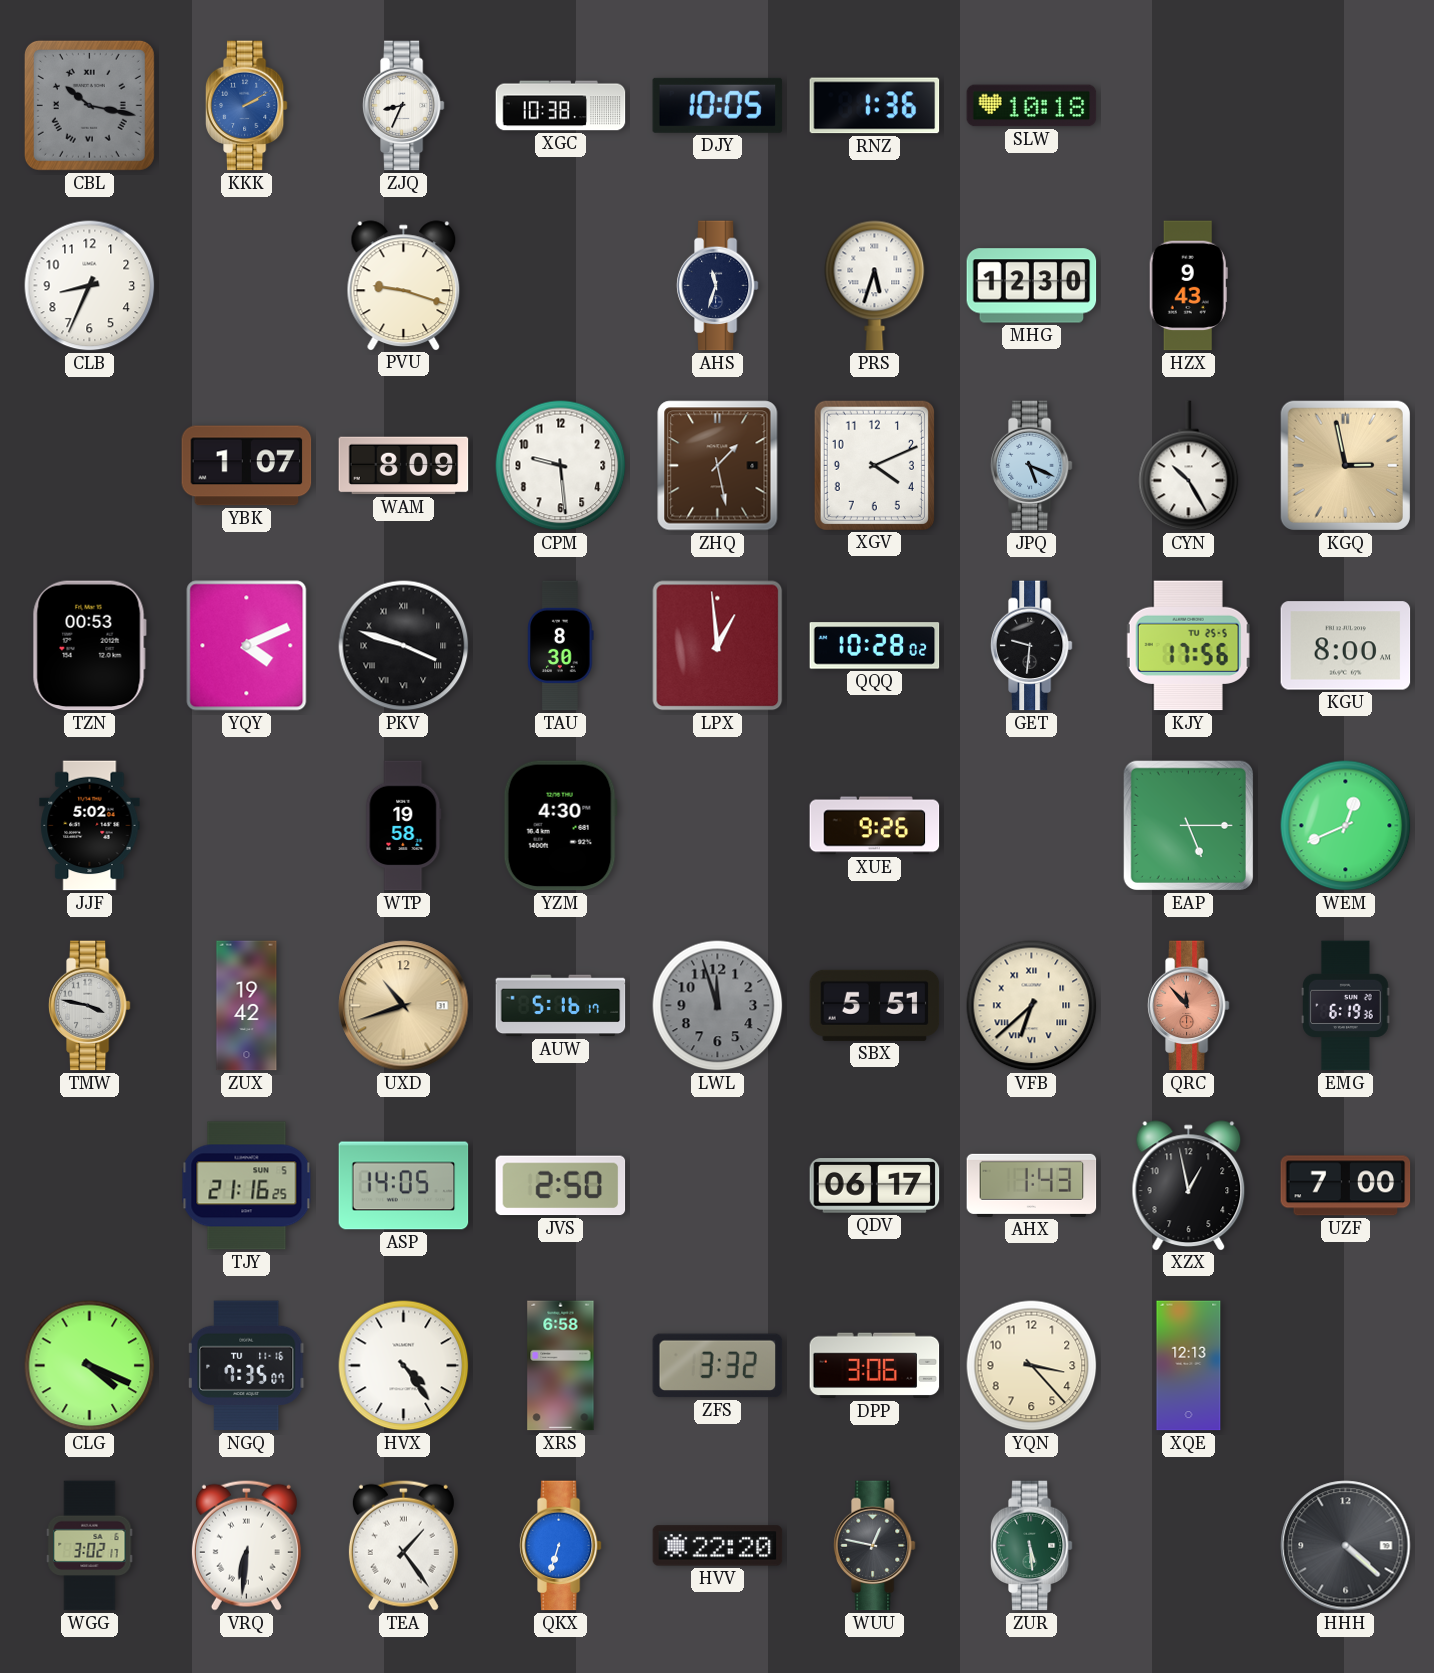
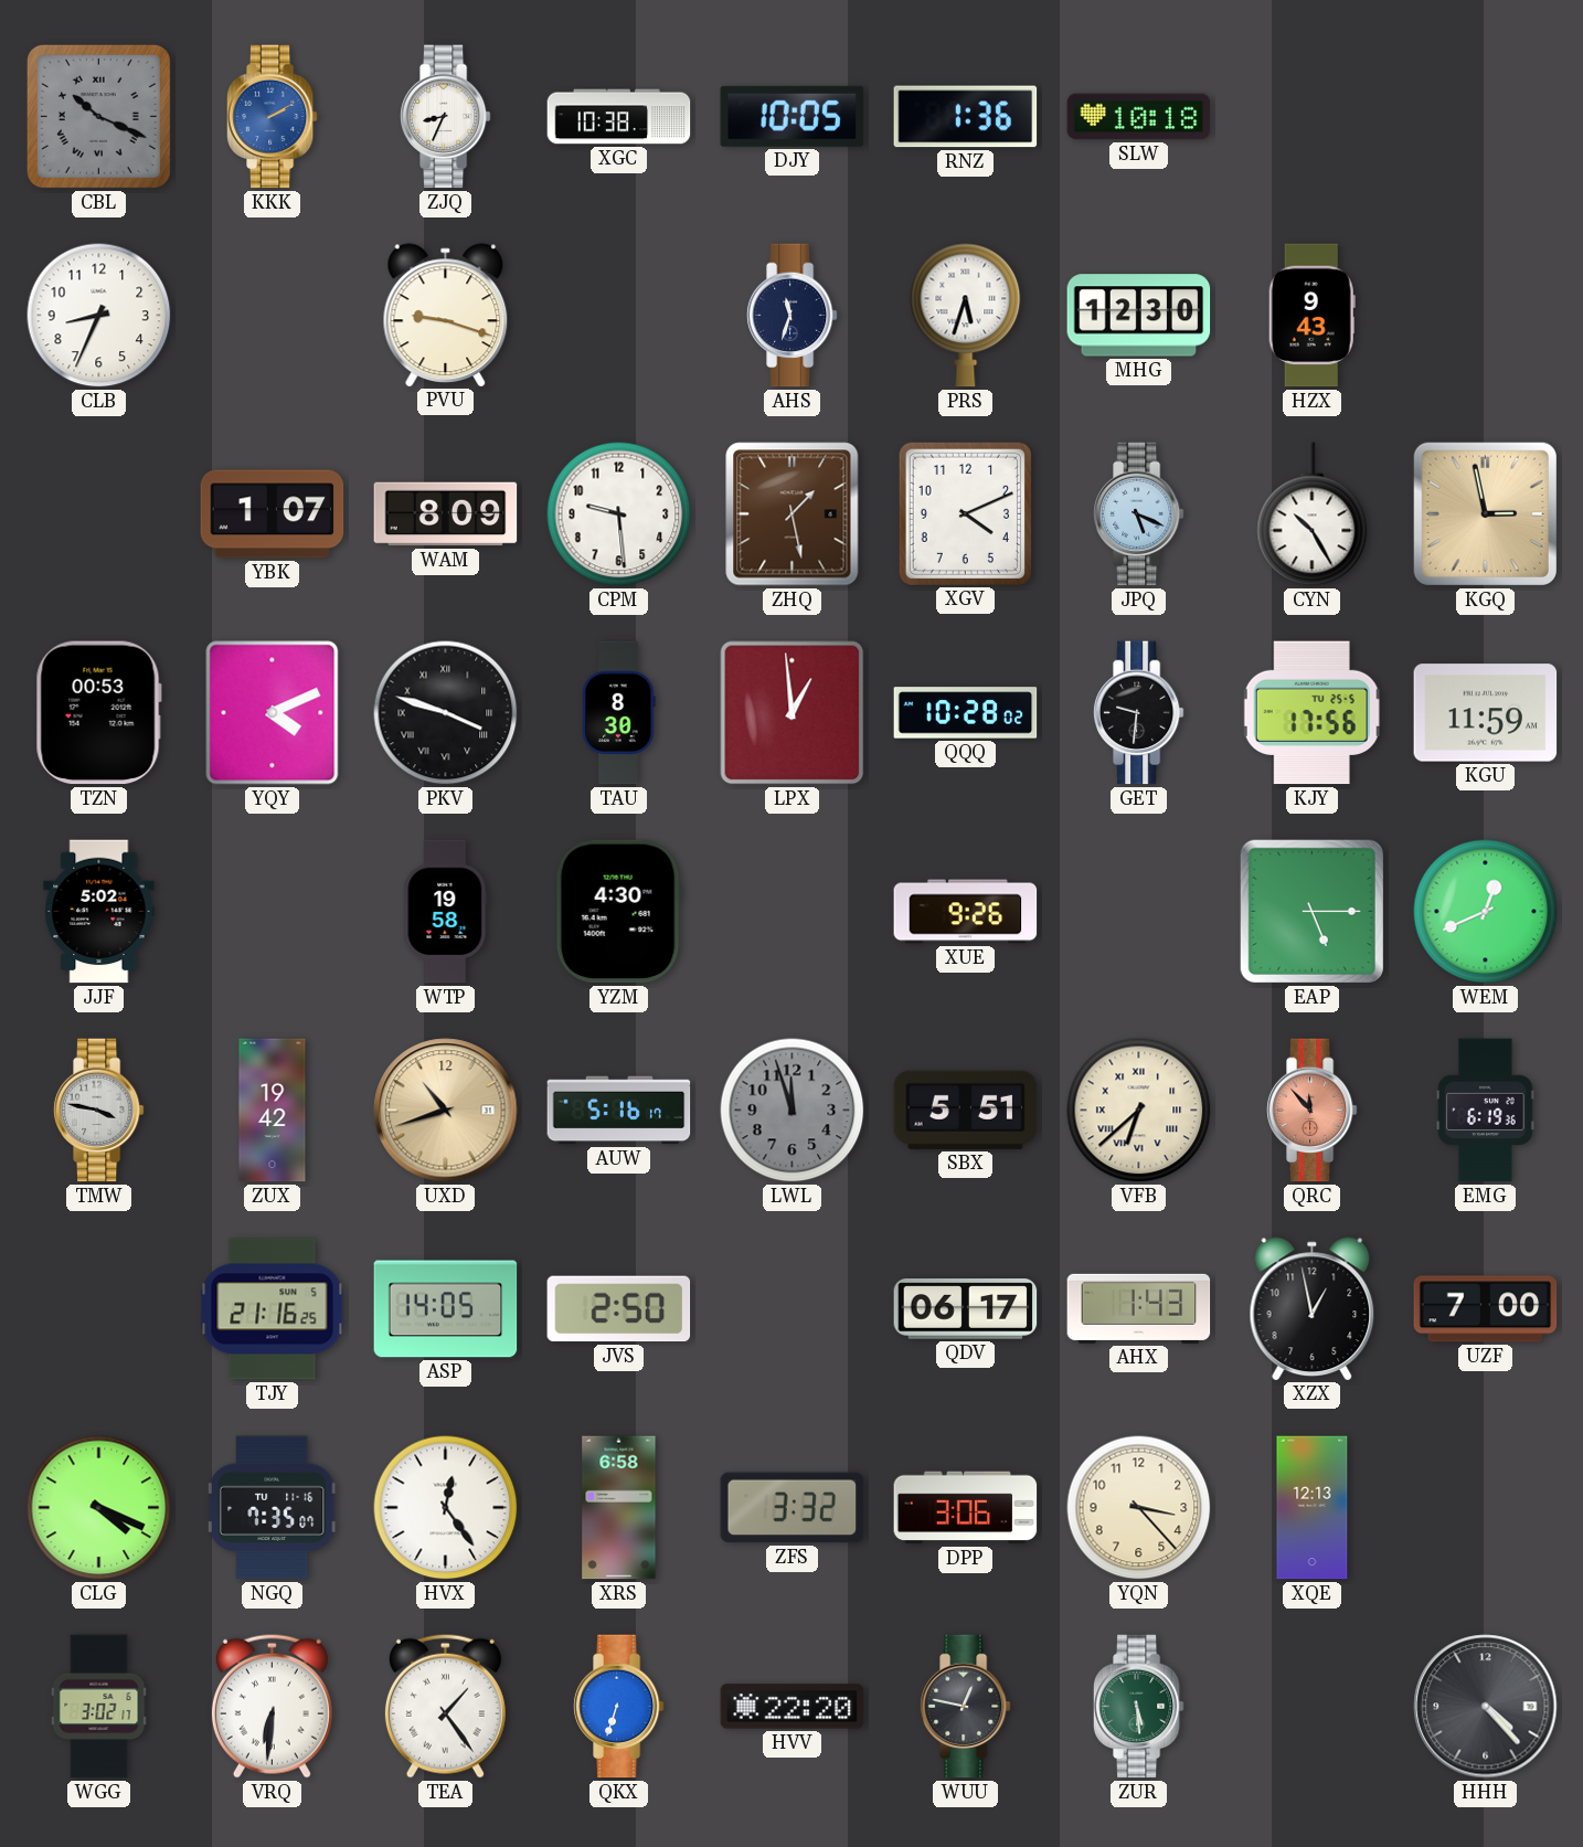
CBL: 10:17 -> 10:19
KGU: 8:00 -> 11:59
HVX: 4:24 -> 12:24
HHH: 4:22 -> 4:23
